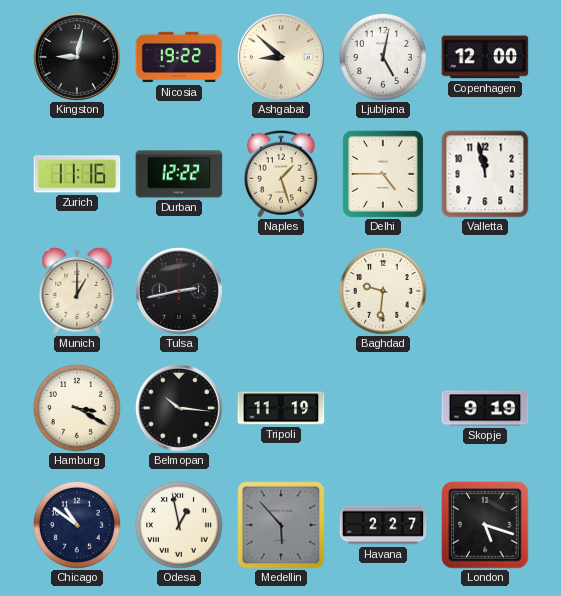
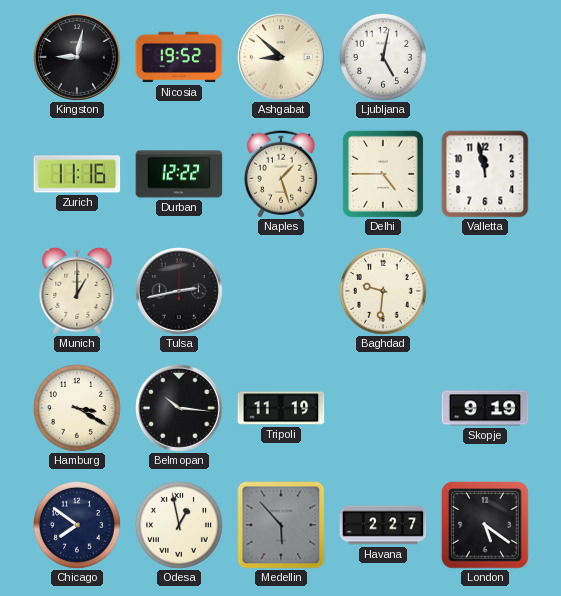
Nicosia: 19:22 -> 19:52
Copenhagen: 12:00 -> none
Chicago: 10:51 -> 7:51
London: 5:18 -> 5:21
